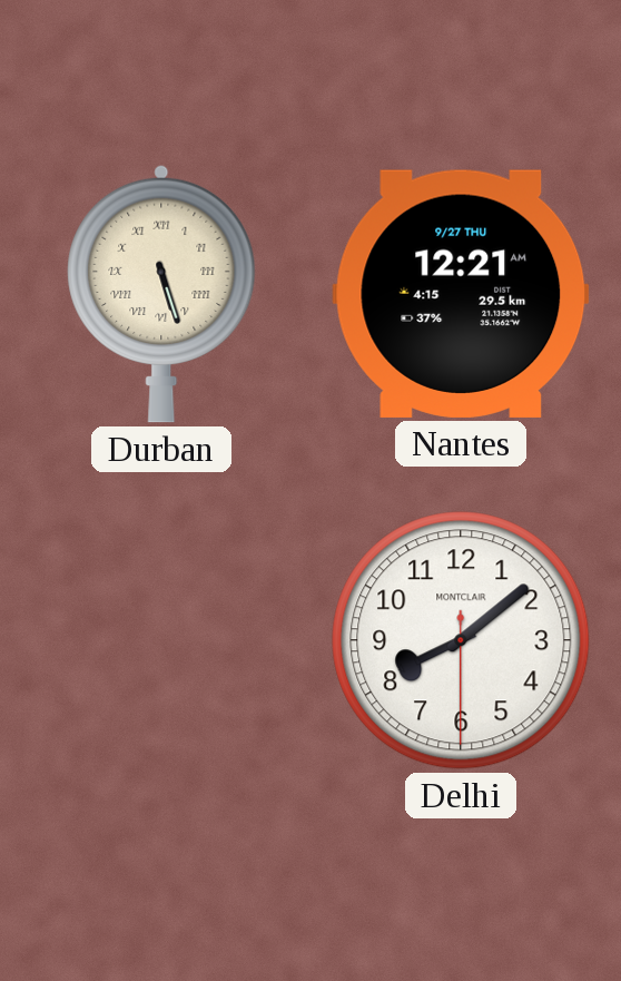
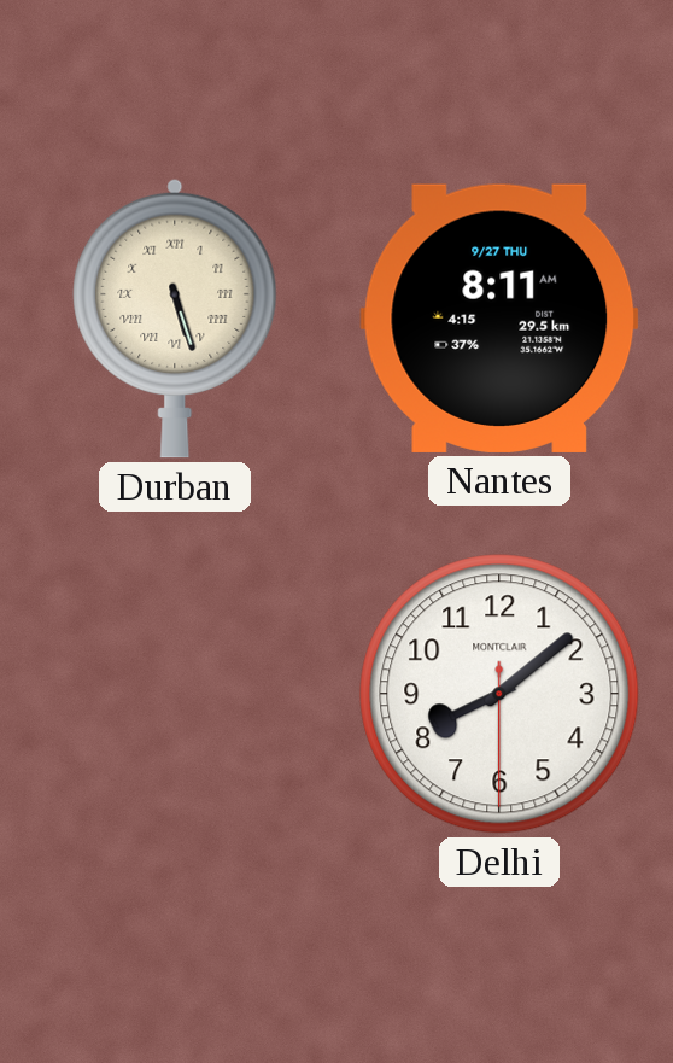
Nantes: 12:21 -> 8:11
